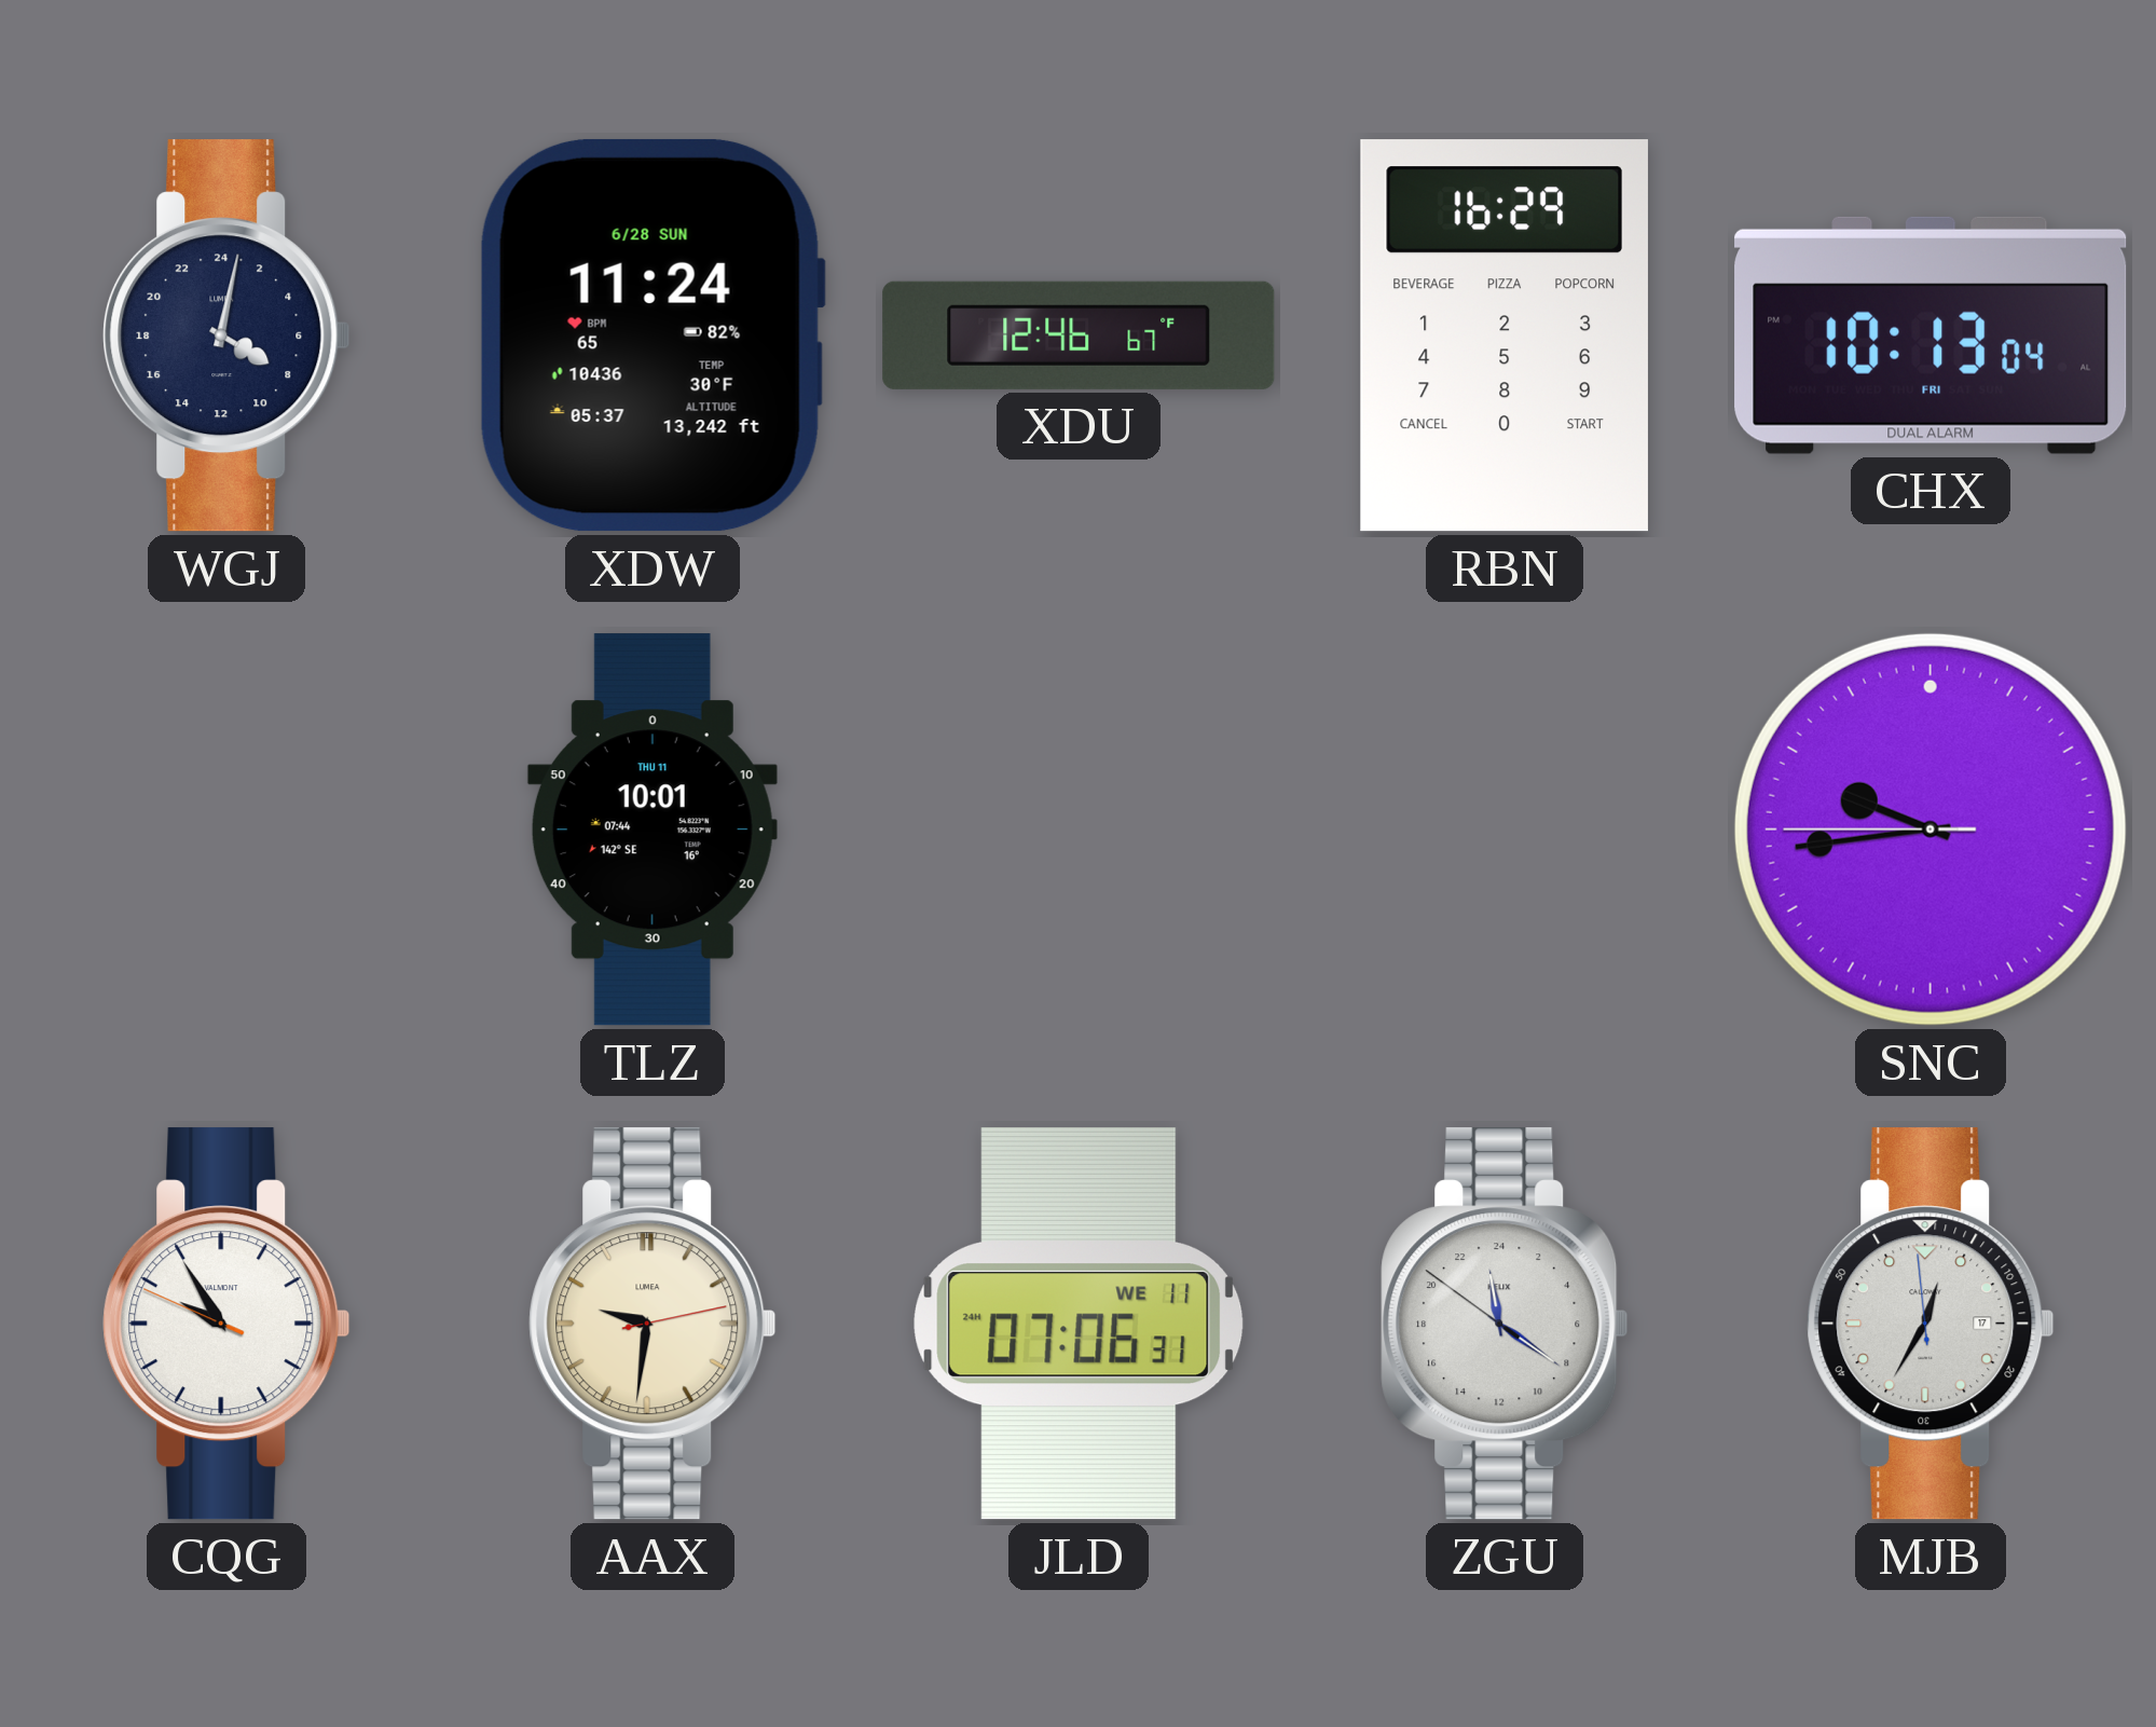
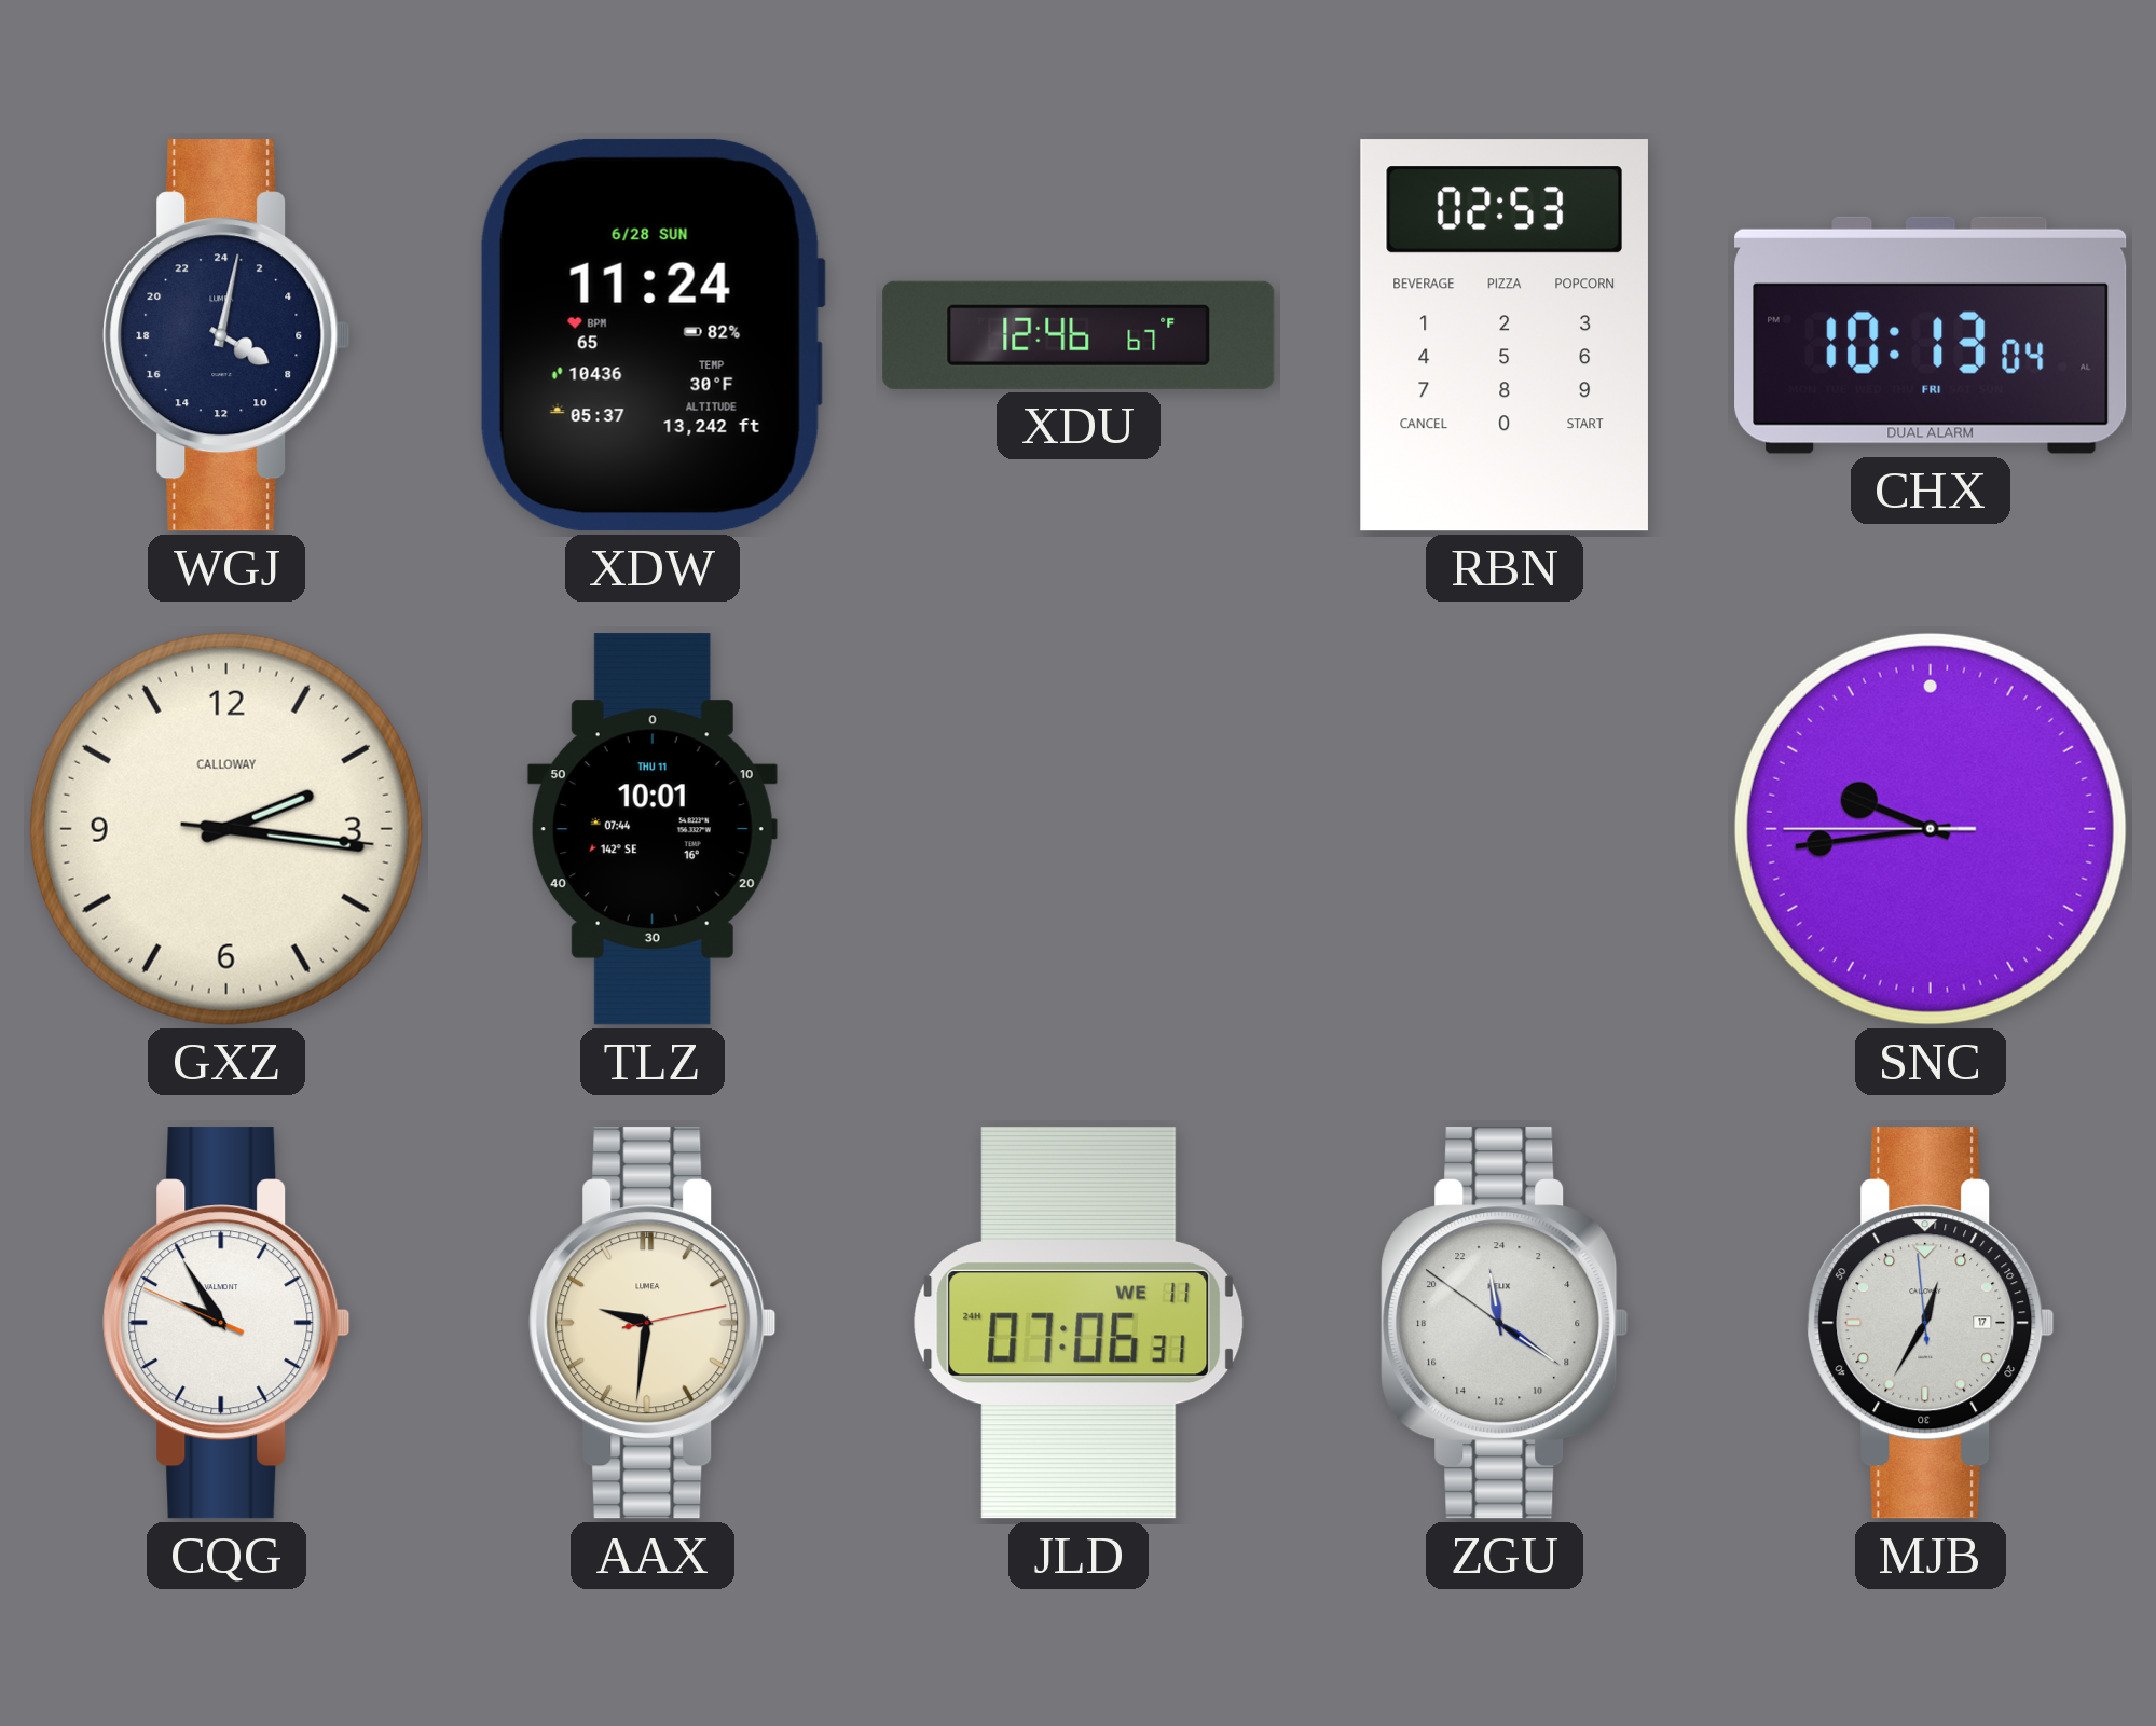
RBN: 16:29 -> 02:53
GXZ: none -> 2:16
